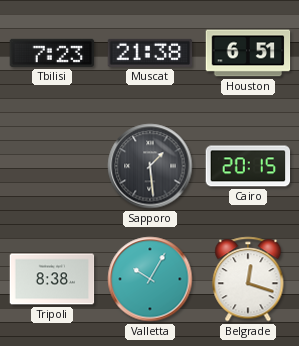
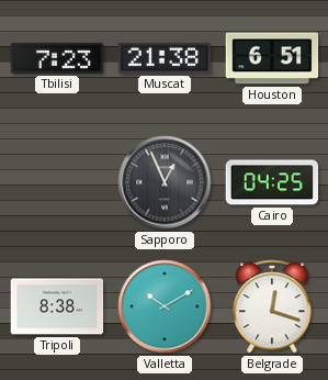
Sapporo: 1:29 -> 12:56
Cairo: 20:15 -> 04:25
Valletta: 10:05 -> 10:10
